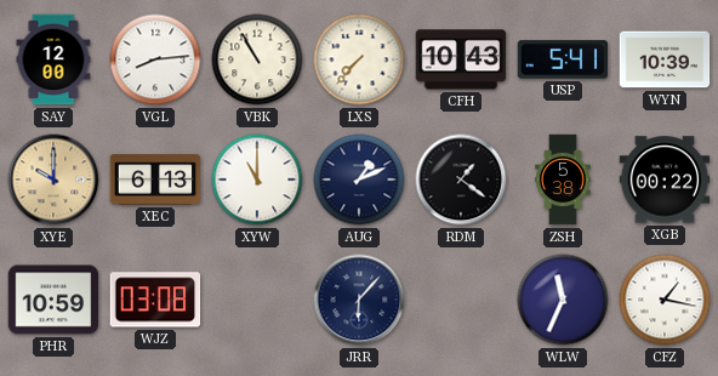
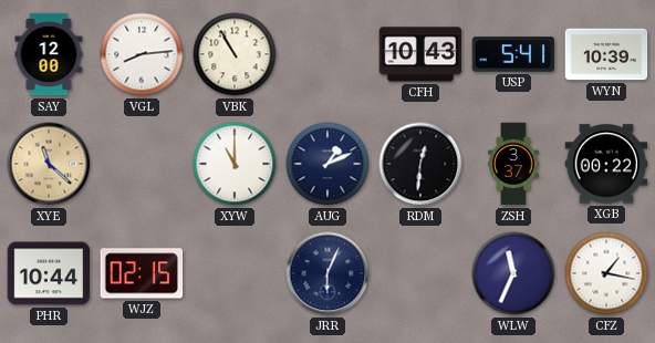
LXS: 7:37 -> none
XYE: 10:00 -> 11:22
XEC: 6:13 -> none
RDM: 1:21 -> 12:31
ZSH: 5:38 -> 3:37
PHR: 10:59 -> 10:44
WJZ: 03:08 -> 02:15
JRR: 6:07 -> 6:04
